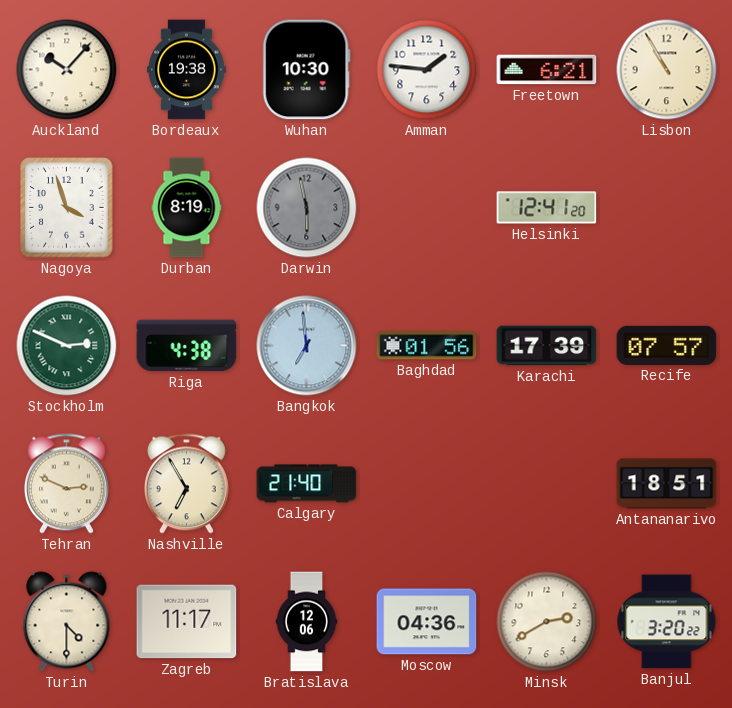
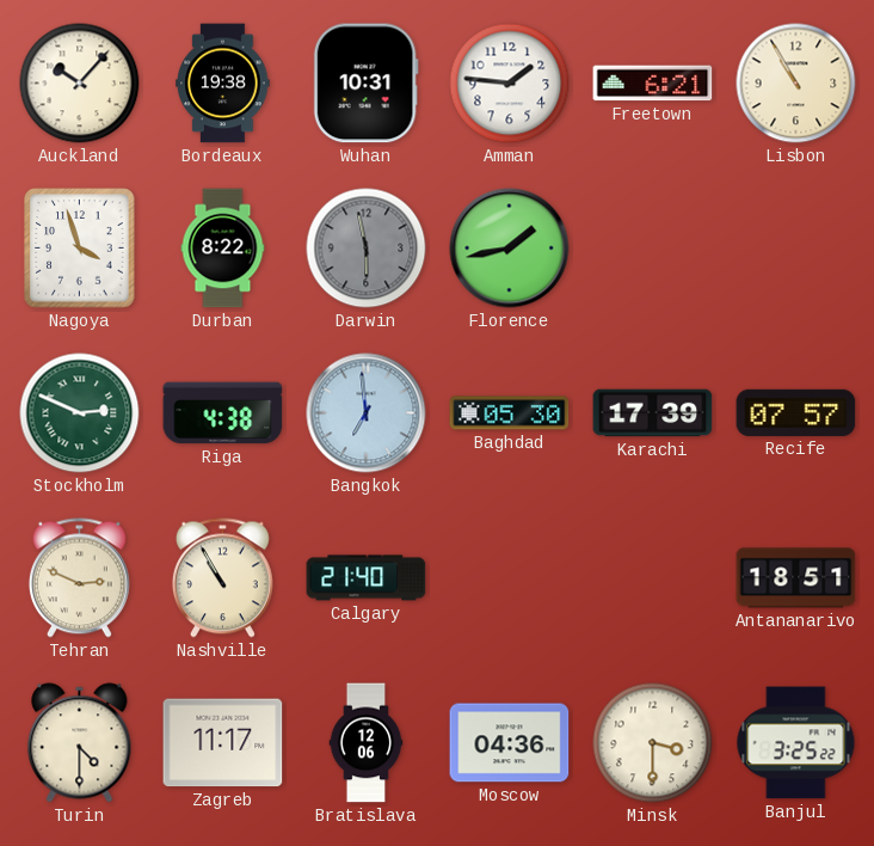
Wuhan: 10:30 -> 10:31
Durban: 8:19 -> 8:22
Florence: none -> 1:43
Helsinki: 12:41 -> none
Baghdad: 01:56 -> 05:30
Nashville: 6:55 -> 10:55
Minsk: 2:40 -> 3:30
Banjul: 3:20 -> 3:25
